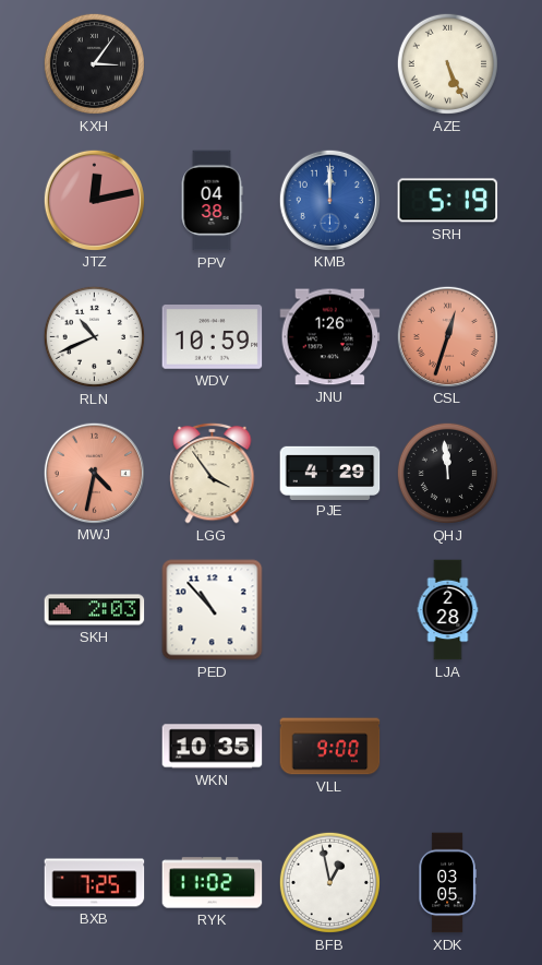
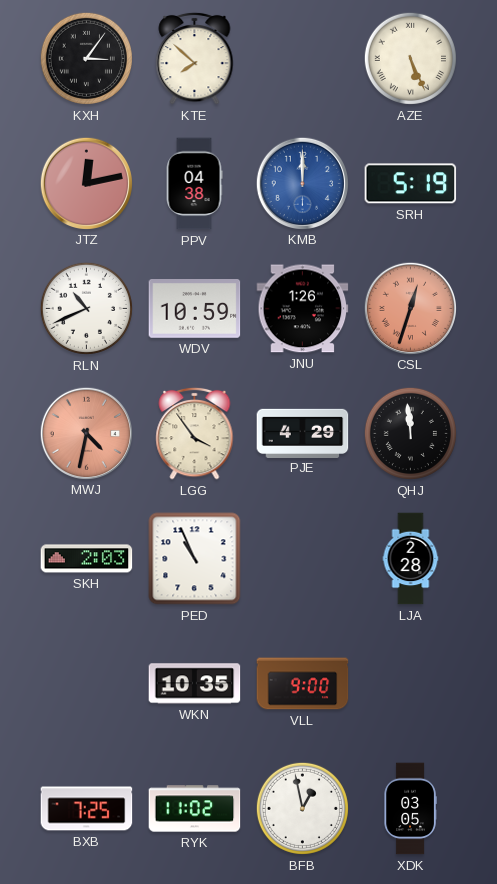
KTE: none -> 7:52
PED: 10:53 -> 10:56
